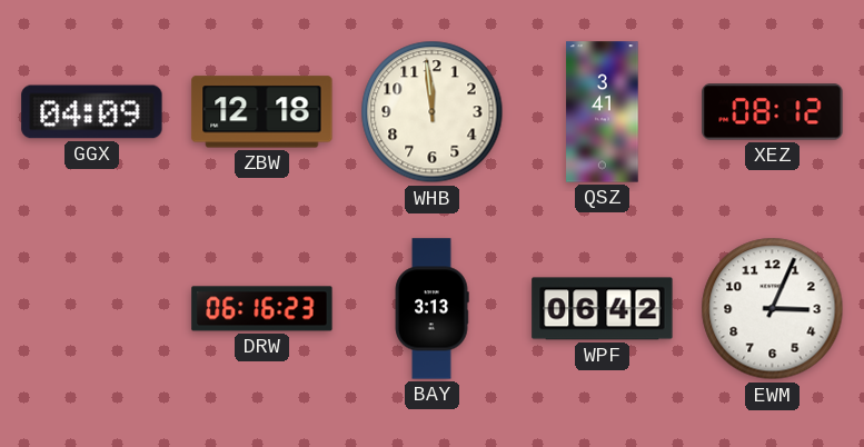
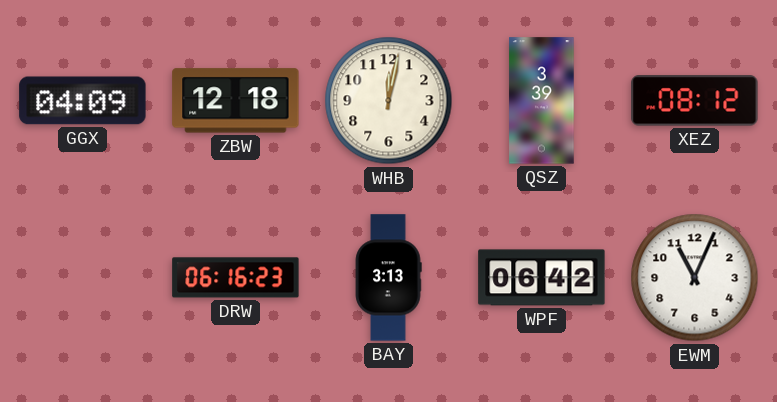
WHB: 11:59 -> 12:02
QSZ: 3:41 -> 3:39
EWM: 3:04 -> 11:04
